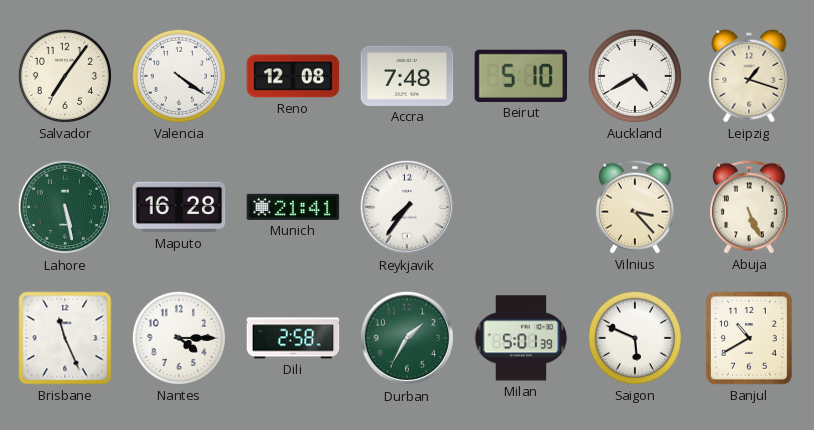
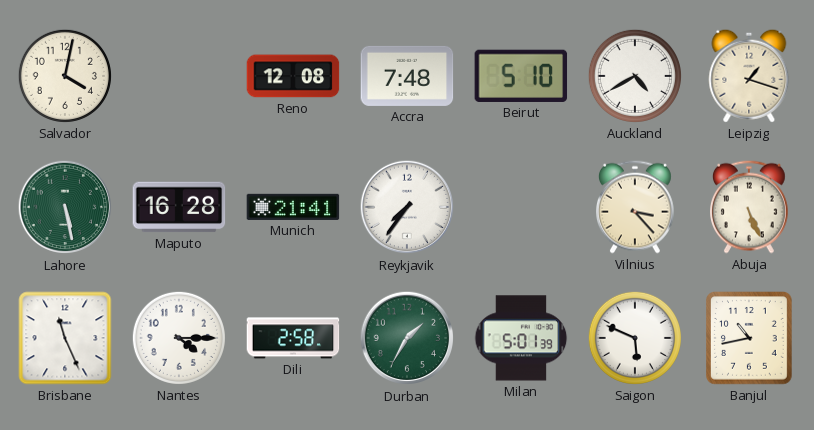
Salvador: 7:06 -> 4:02
Valencia: 4:21 -> none
Banjul: 10:40 -> 10:43
